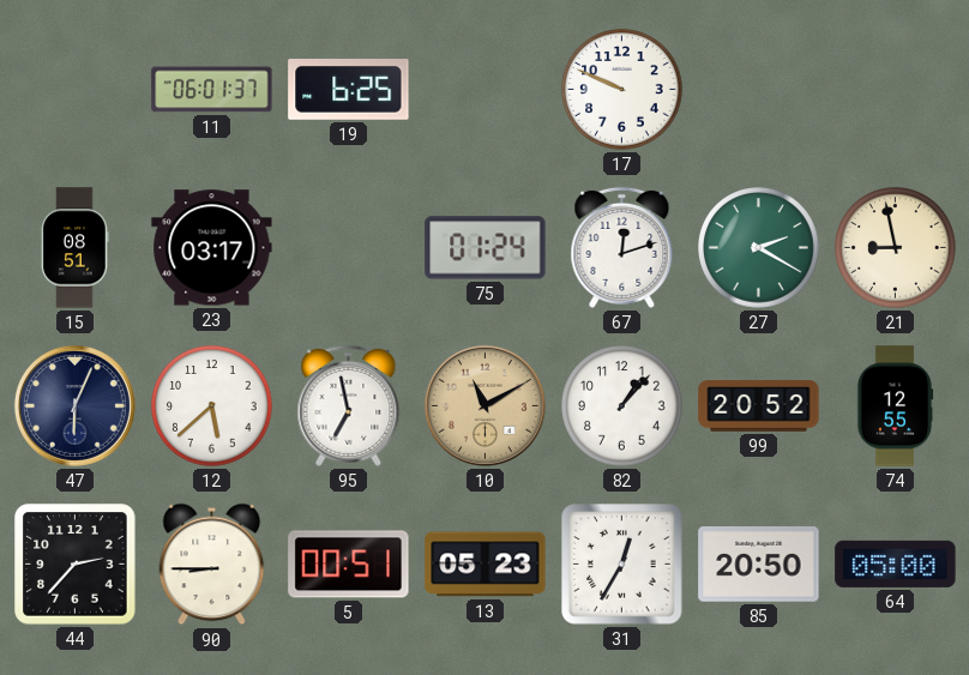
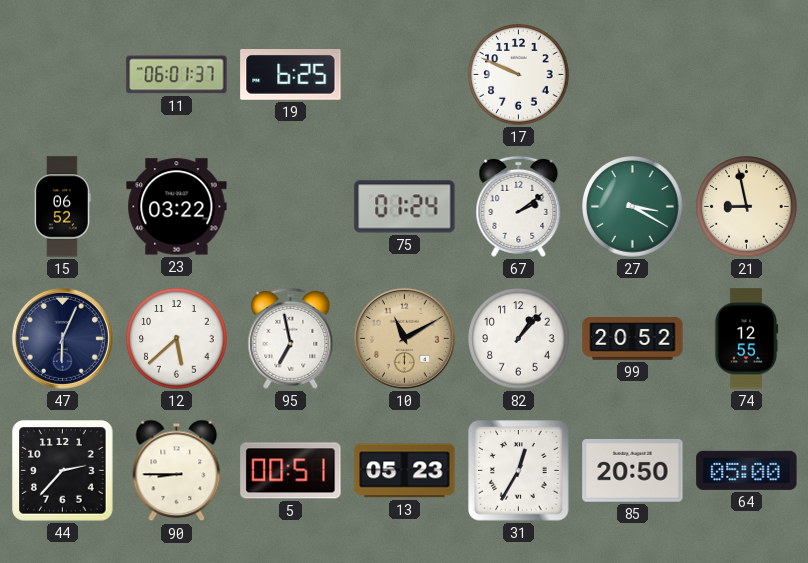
15: 08:51 -> 06:52
23: 03:17 -> 03:22
67: 12:12 -> 2:09
27: 2:20 -> 3:20
